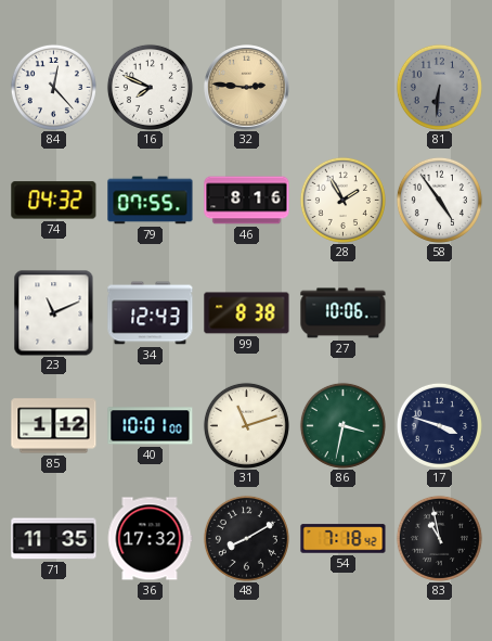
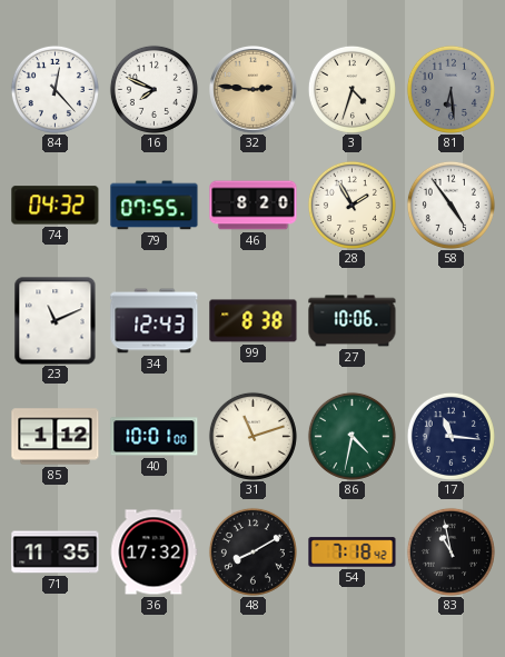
3: none -> 4:33
81: 6:31 -> 6:29
46: 8:16 -> 8:20
86: 3:32 -> 4:32
17: 3:48 -> 11:16
